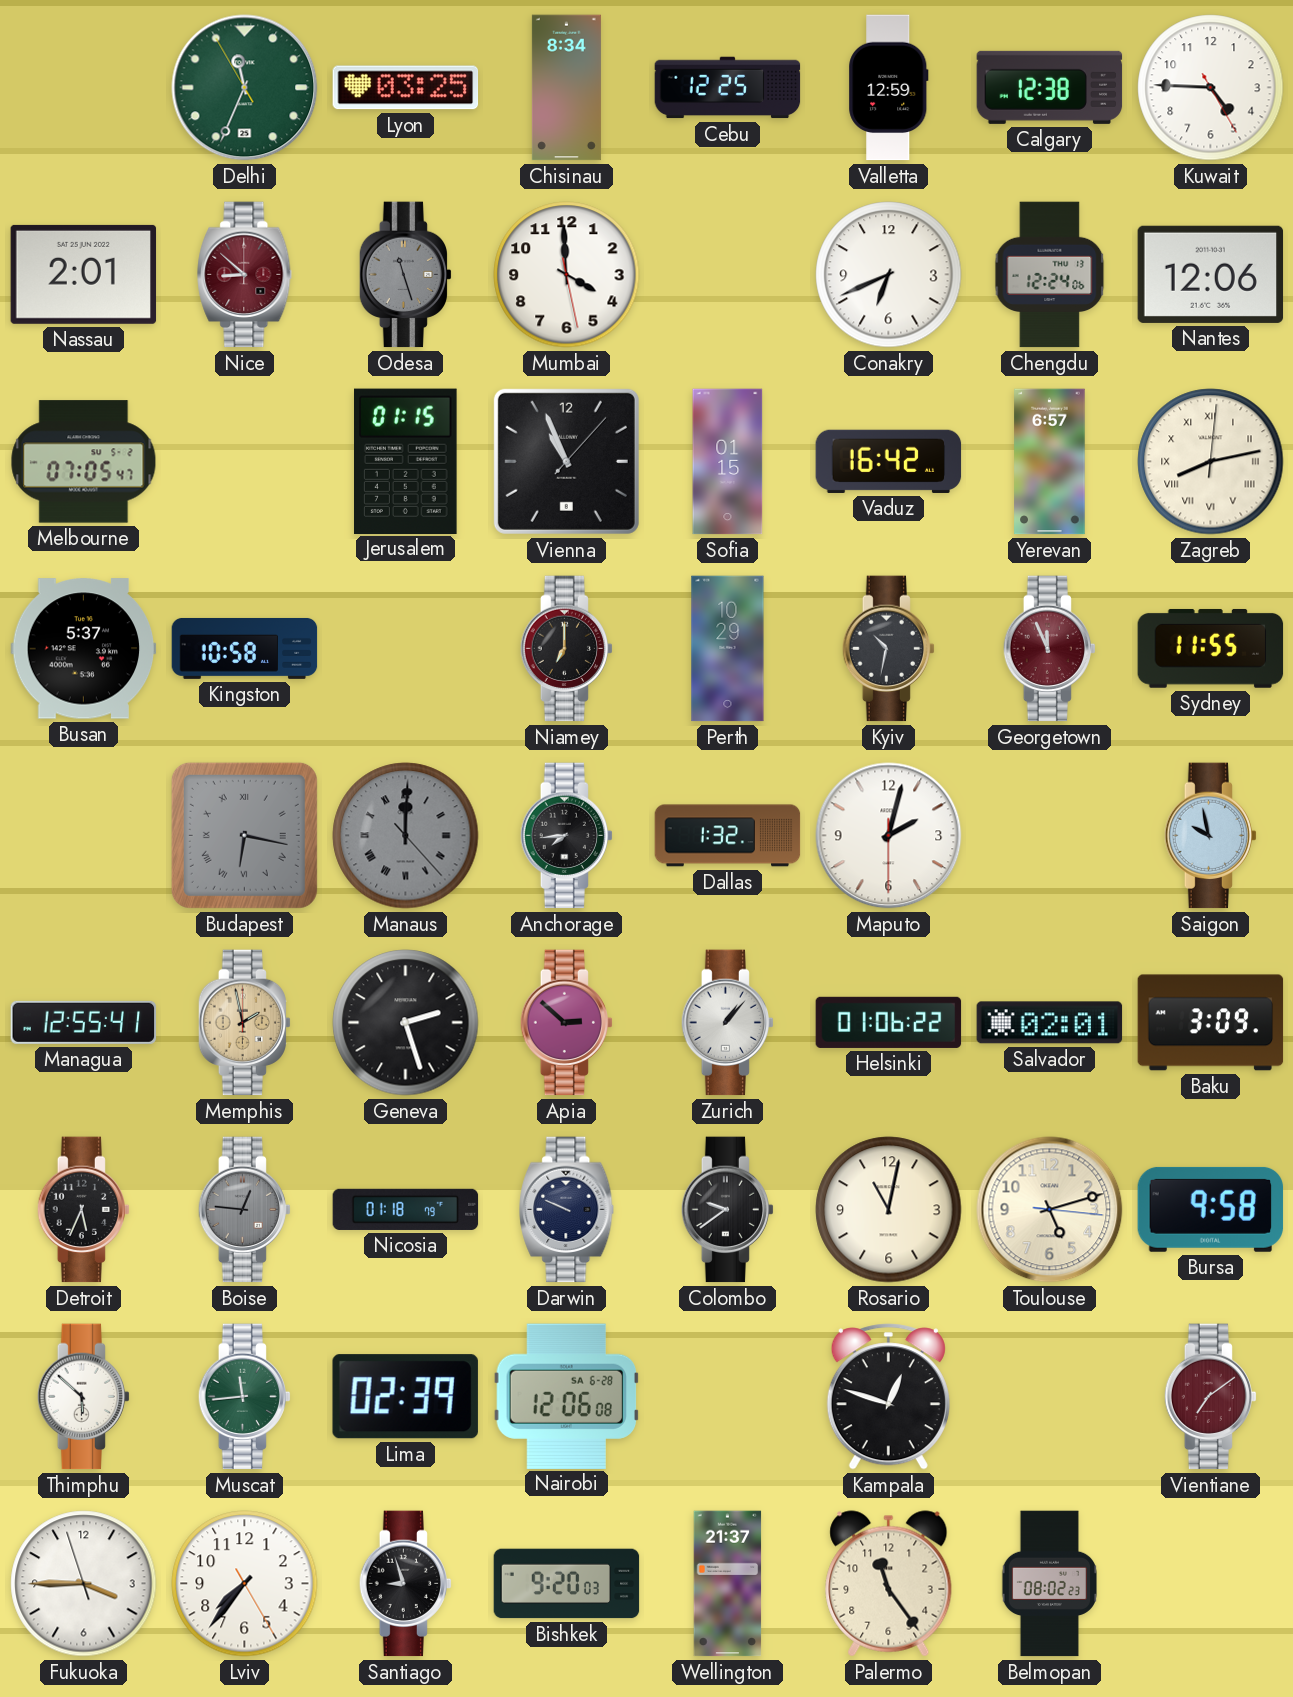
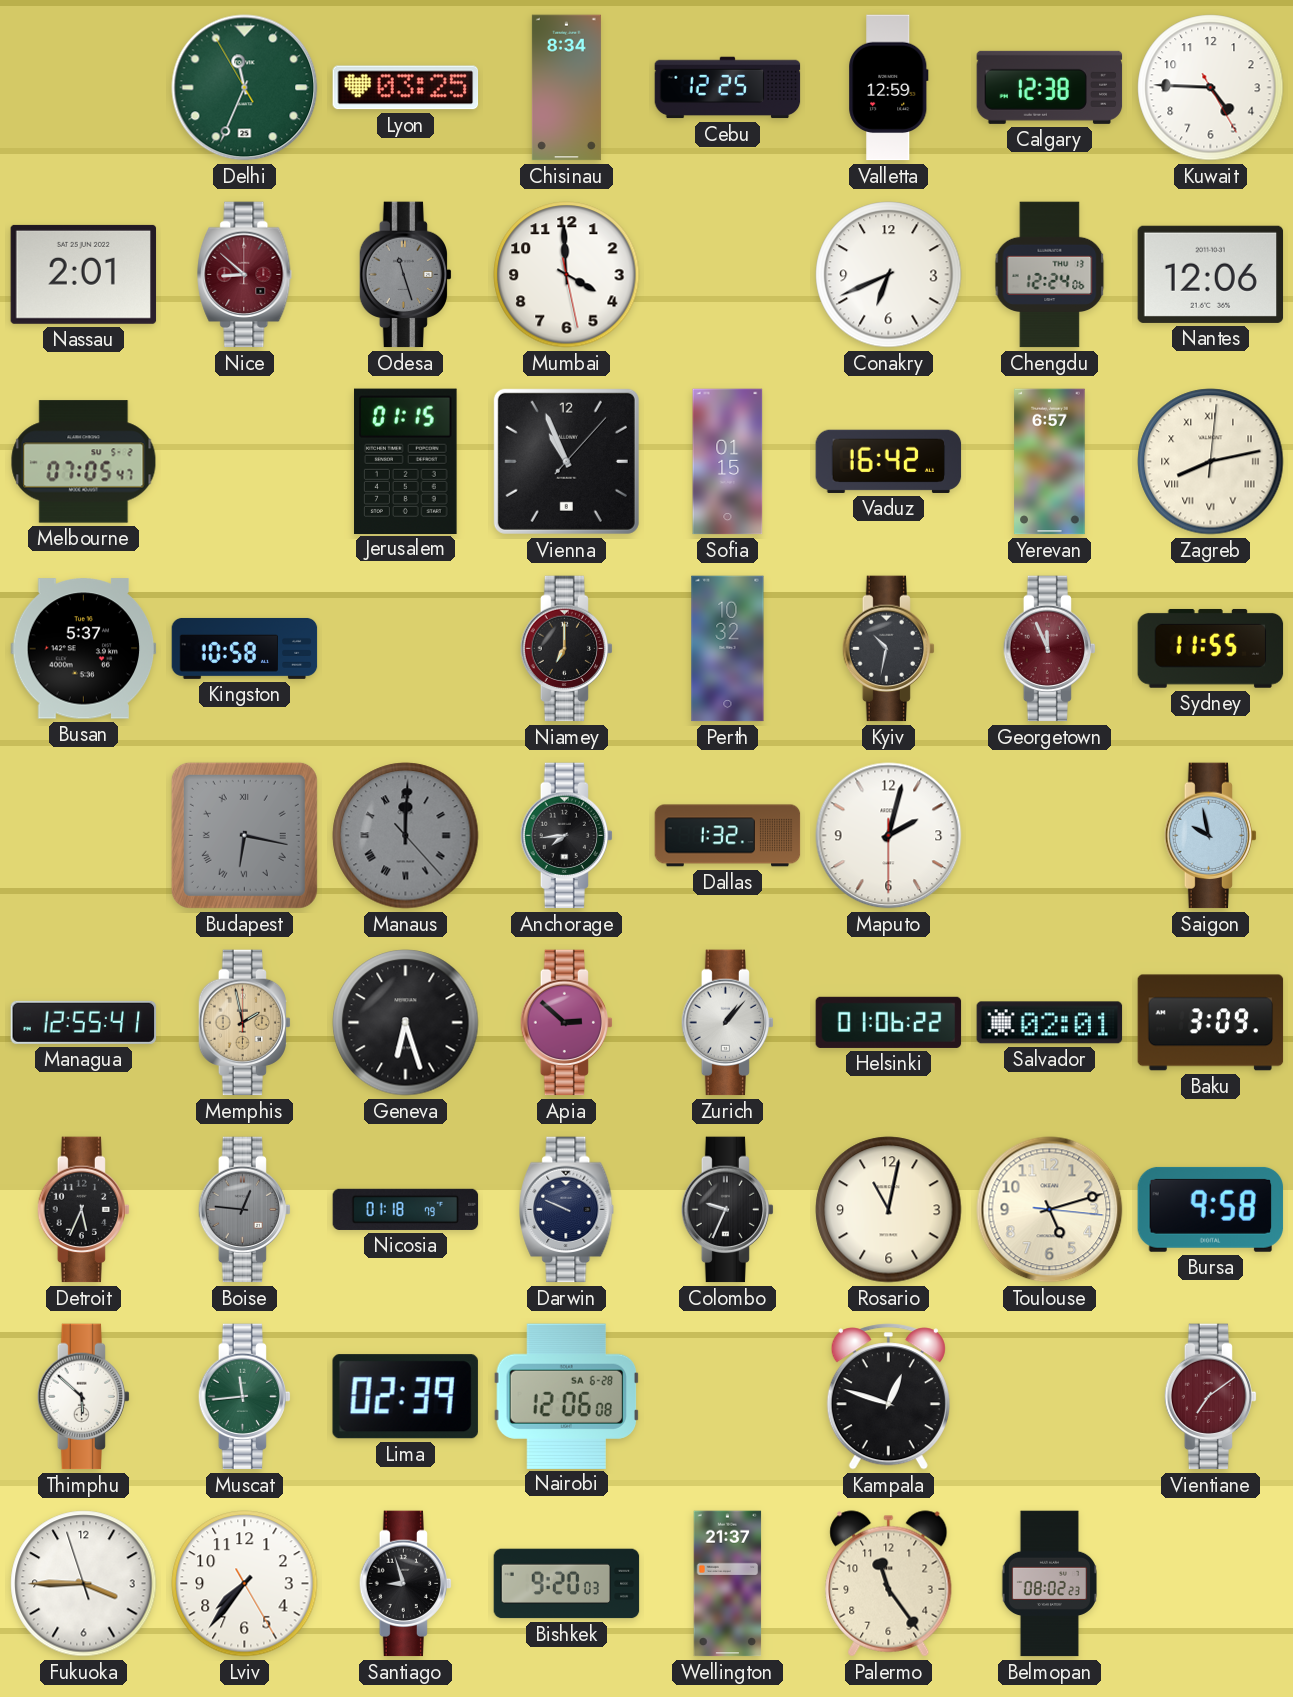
Perth: 10:29 -> 10:32
Geneva: 2:27 -> 6:27
Colombo: 9:39 -> 9:34
